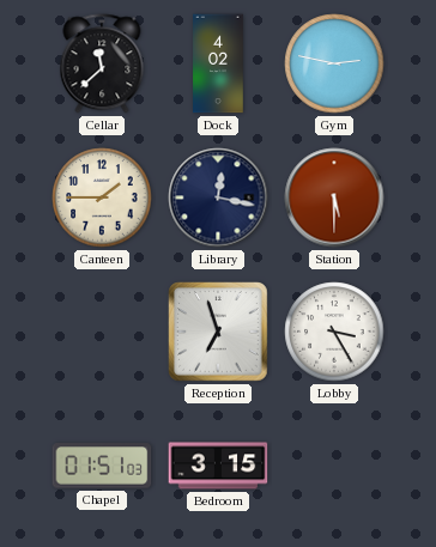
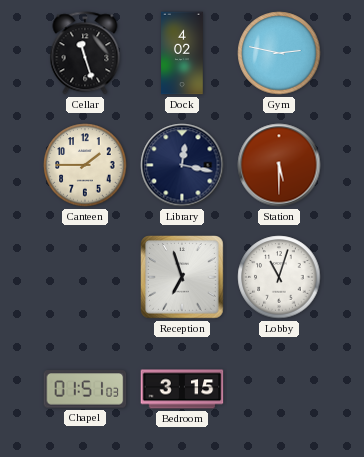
Cellar: 11:38 -> 11:27
Lobby: 3:25 -> 11:03
